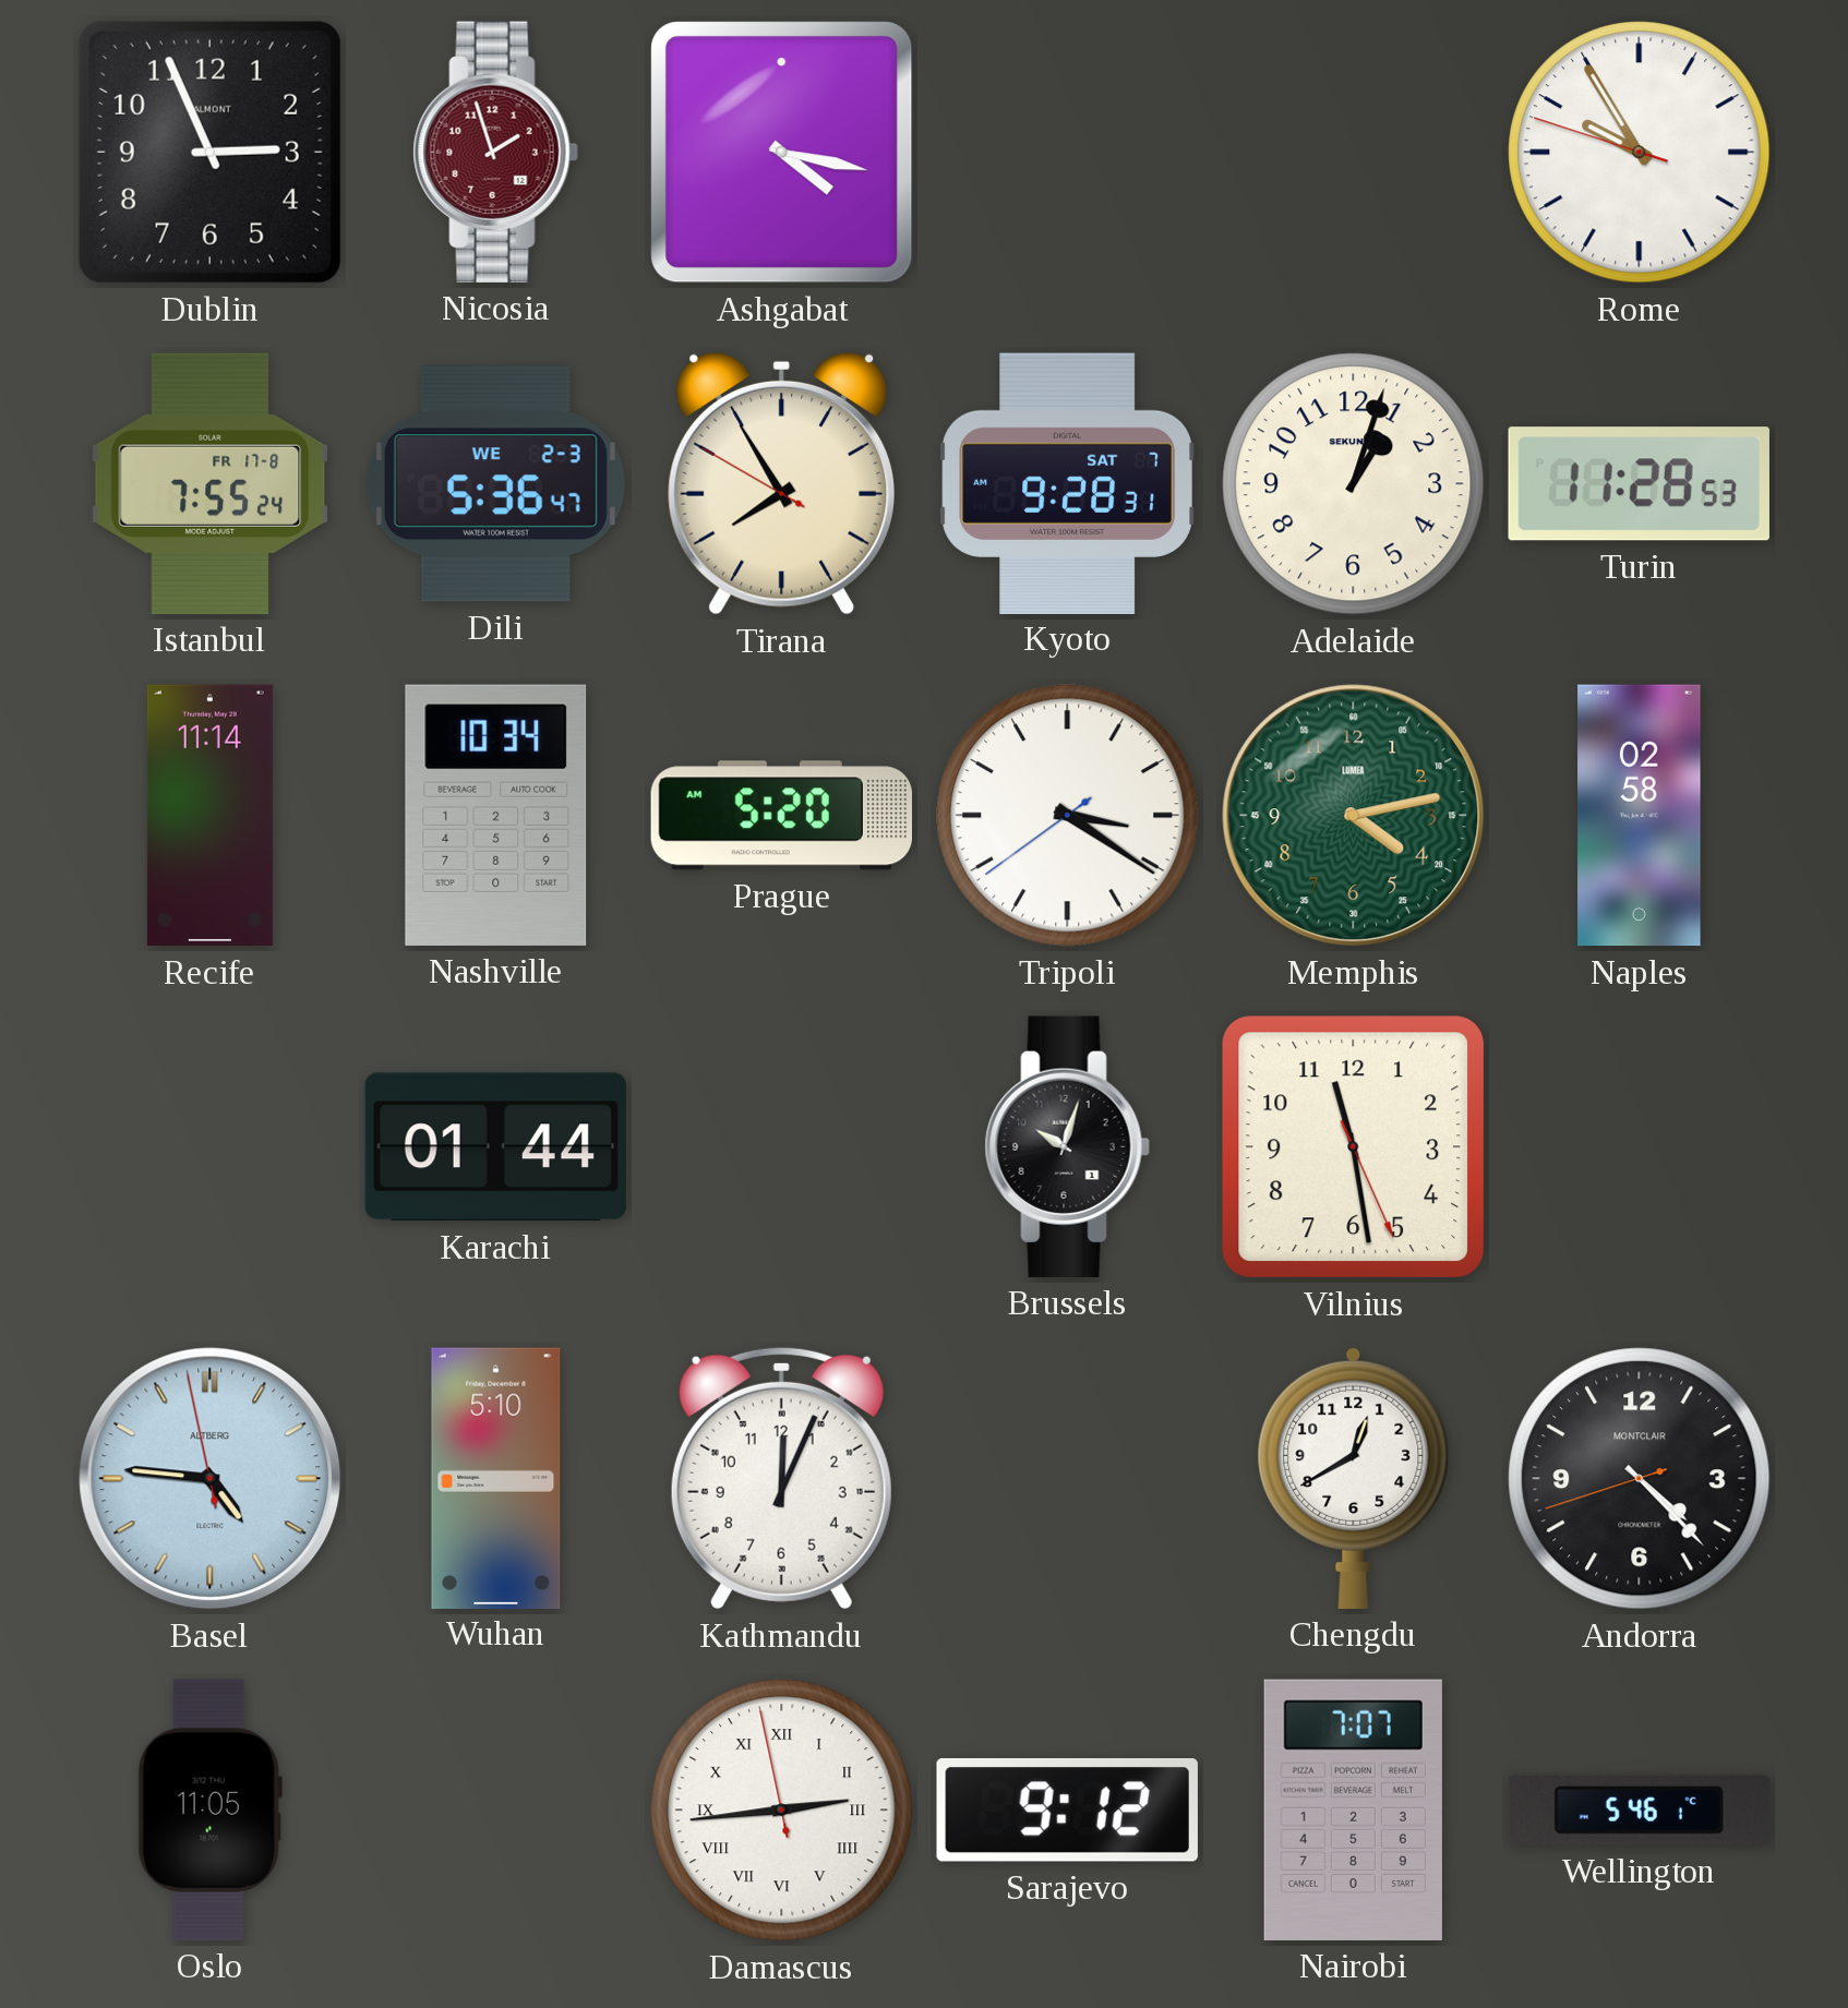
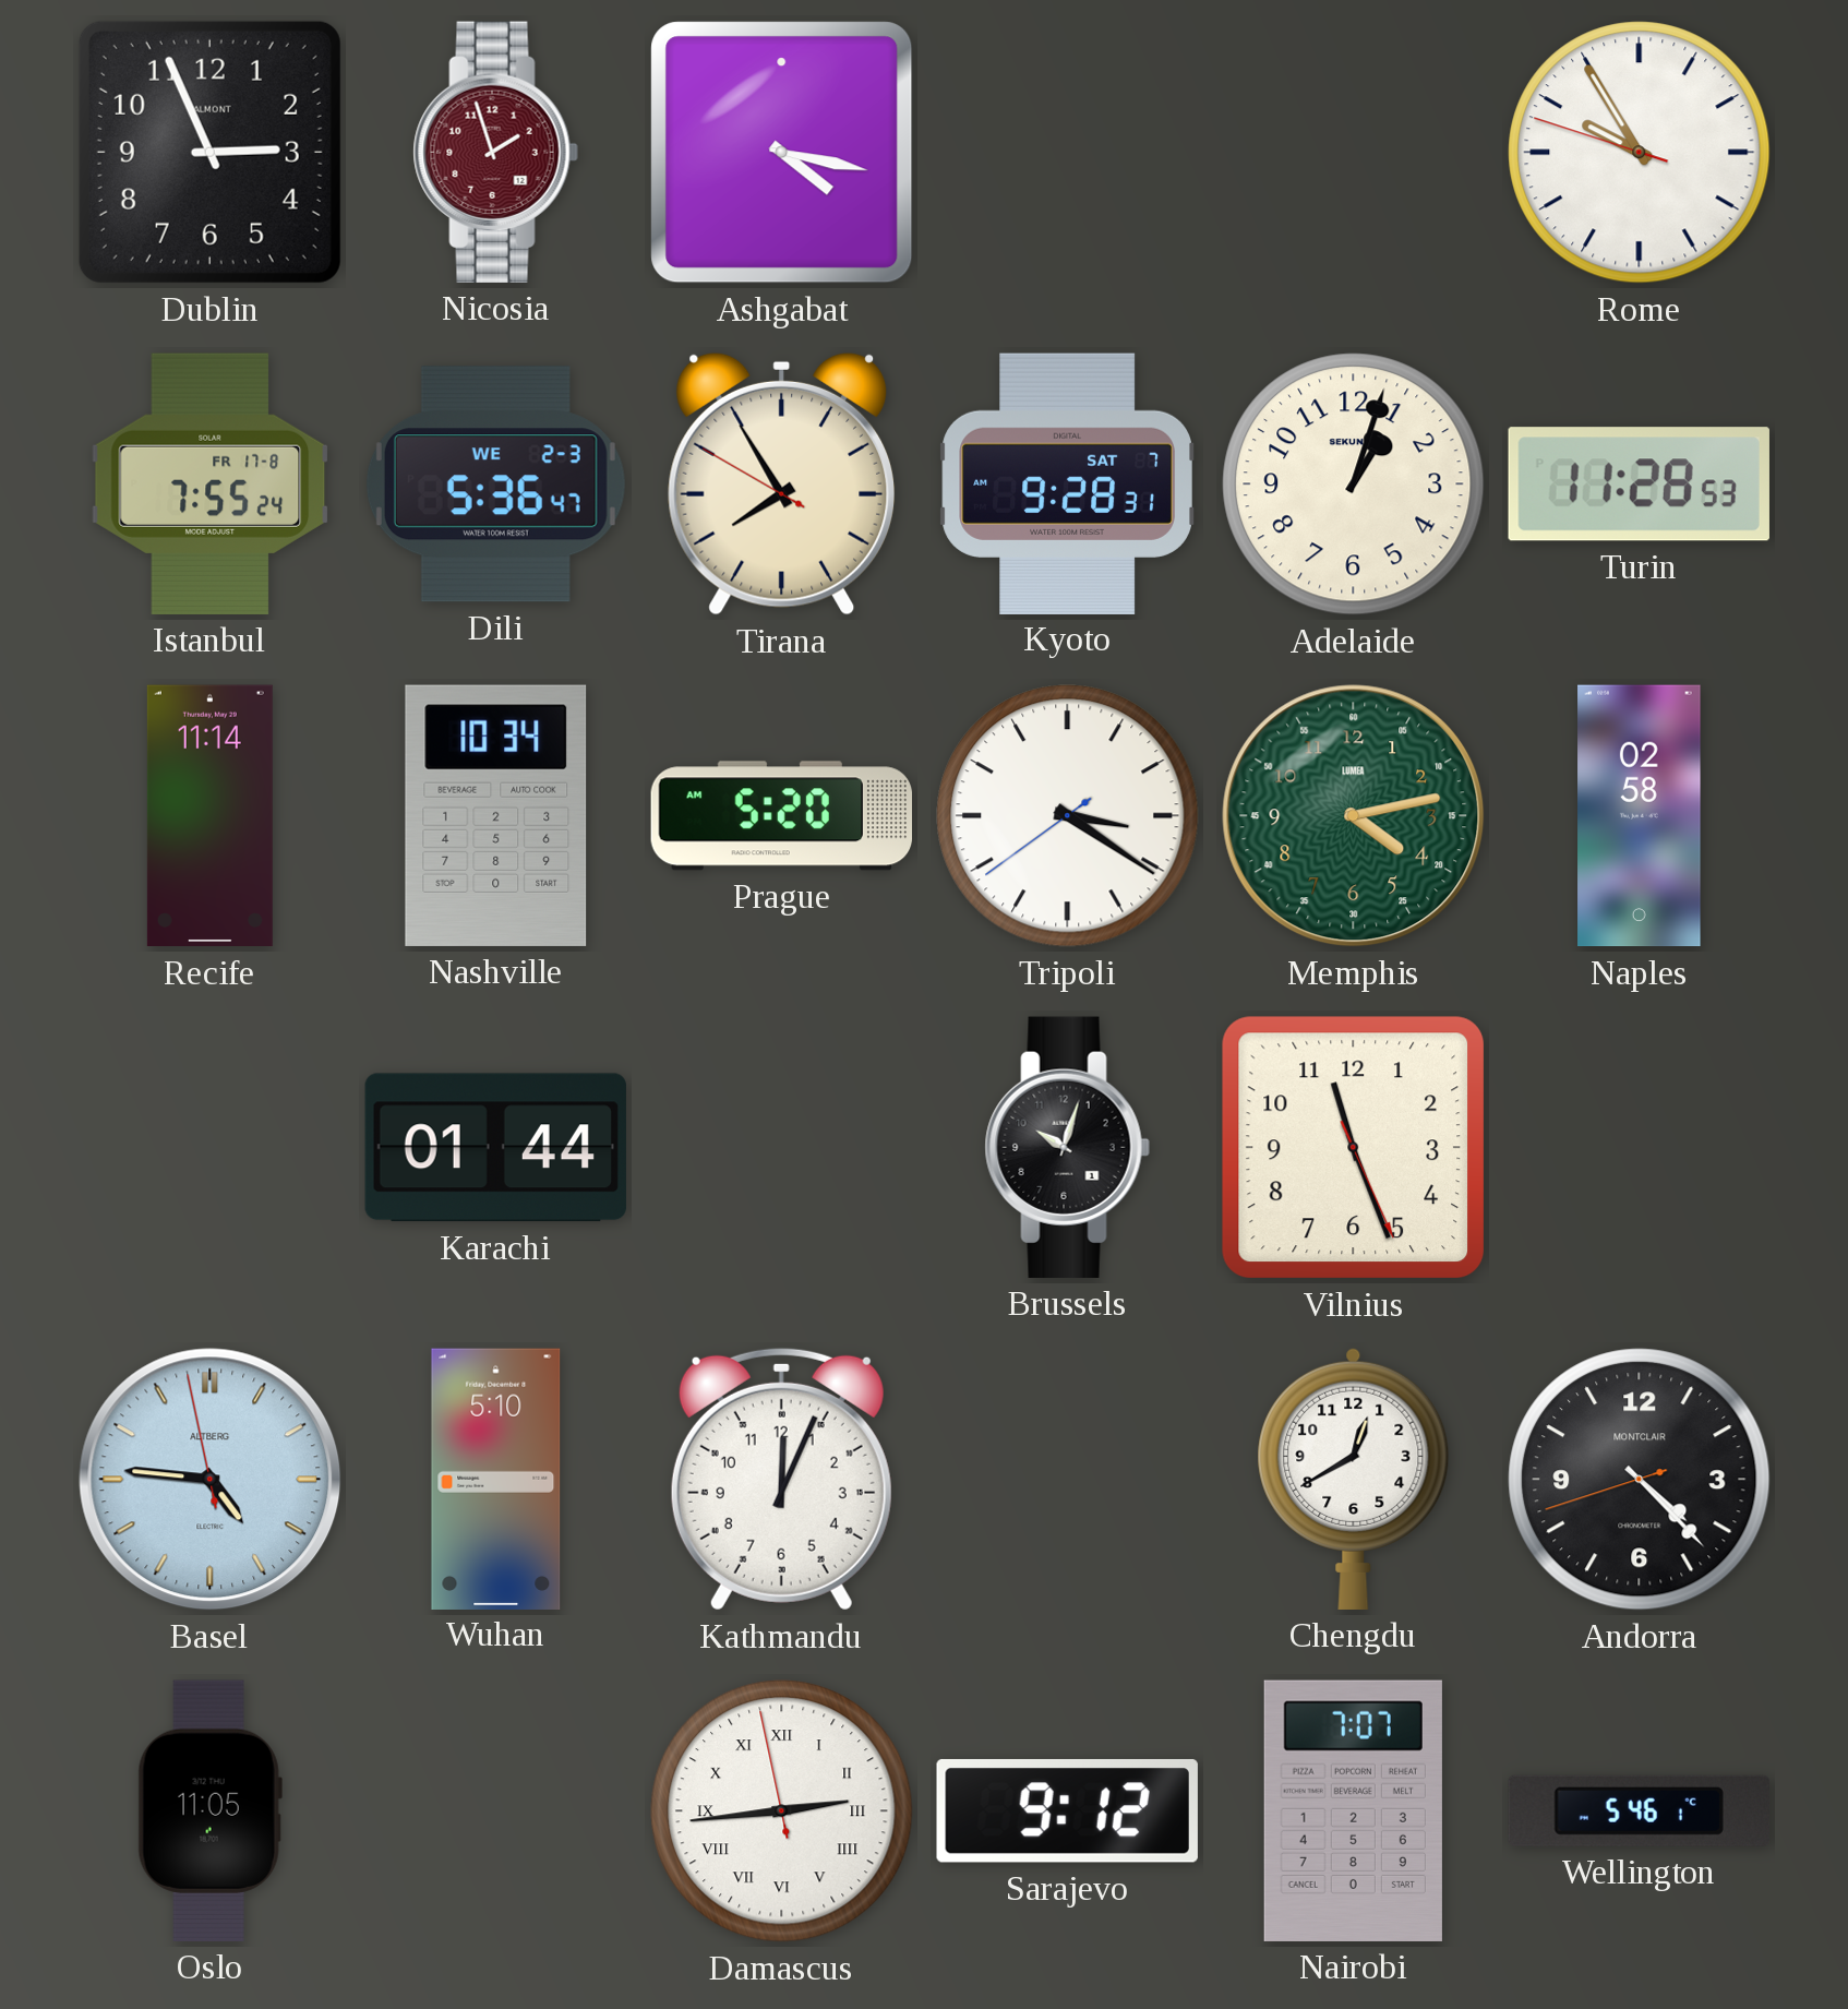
Vilnius: 11:28 -> 11:26
